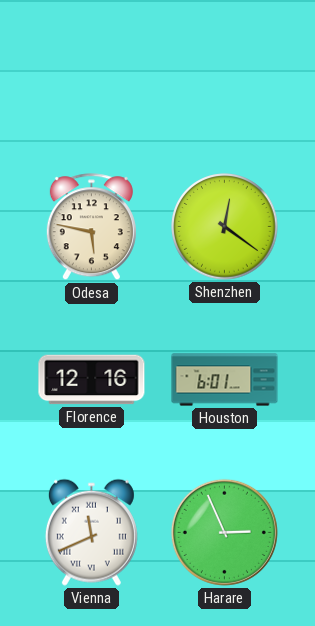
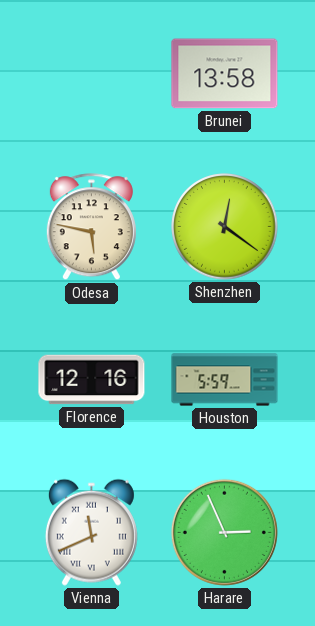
Brunei: none -> 13:58
Houston: 6:01 -> 5:59
